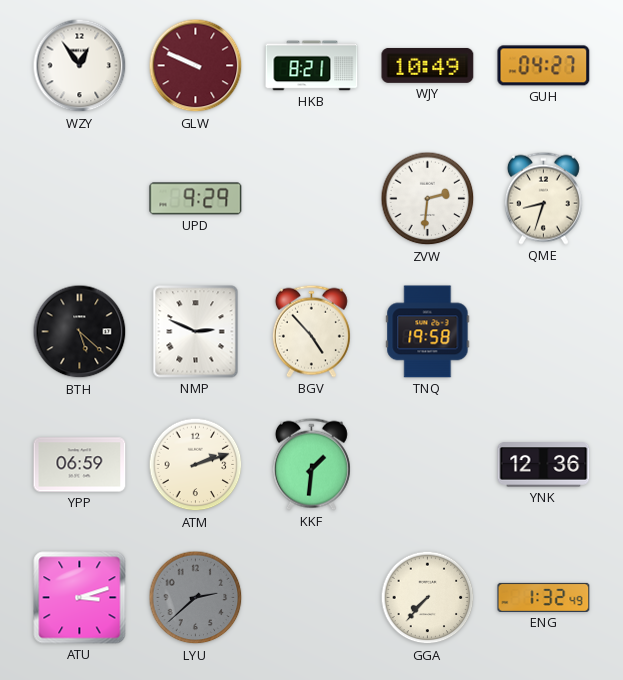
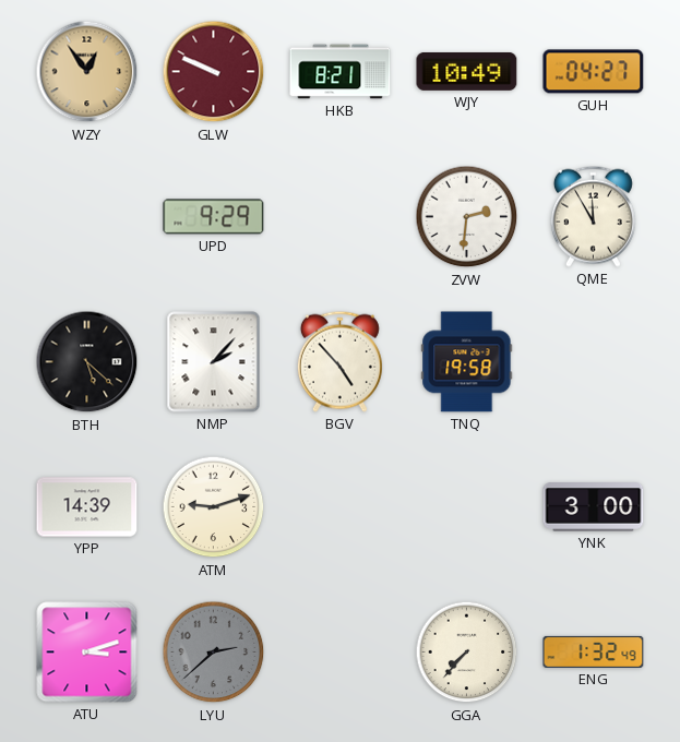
WZY dial: white -> champagne
QME: 8:33 -> 11:55
NMP: 2:49 -> 2:07
YPP: 06:59 -> 14:39
ATM: 2:12 -> 9:12
KKF: 1:31 -> none
YNK: 12:36 -> 3:00
